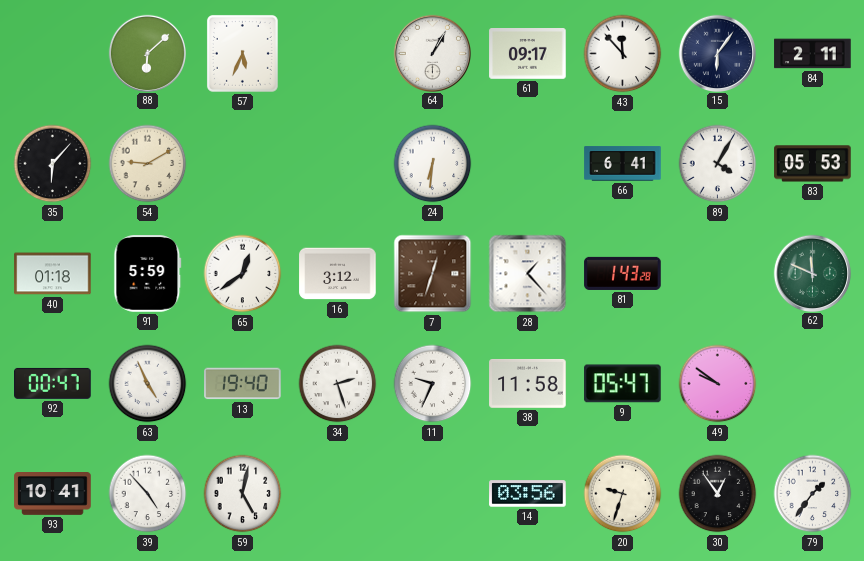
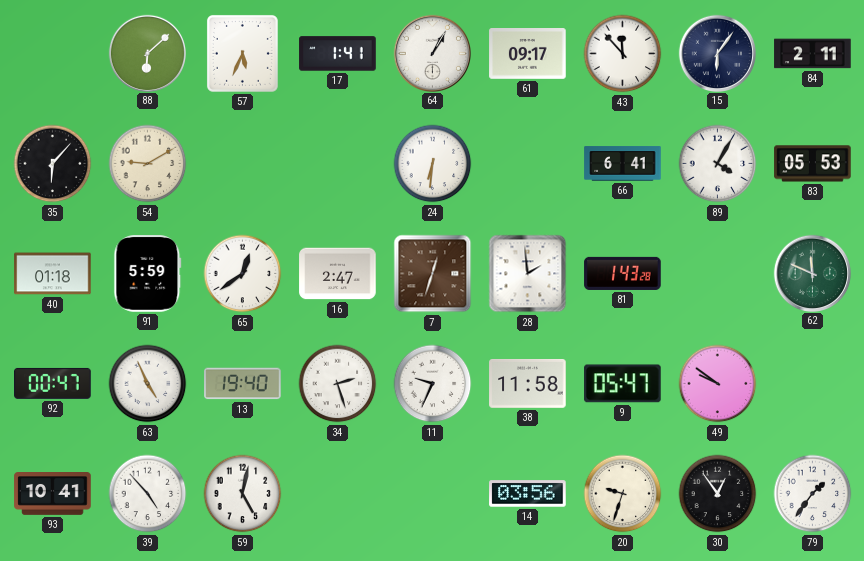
17: none -> 1:41
16: 3:12 -> 2:47
28: 1:23 -> 1:59
